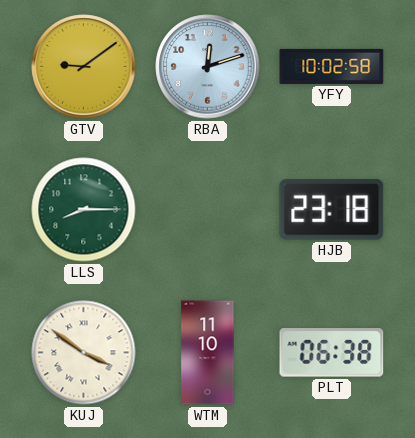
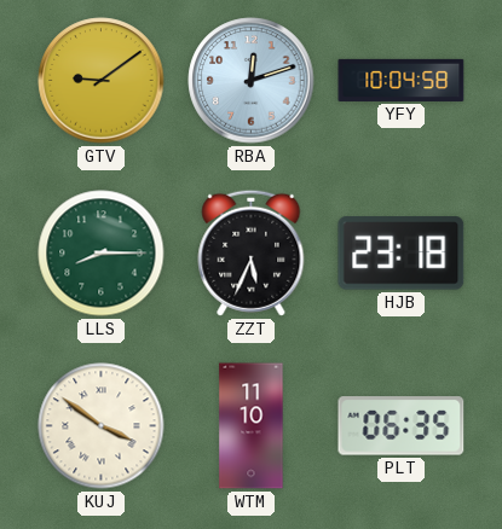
YFY: 10:02 -> 10:04
ZZT: none -> 5:34
PLT: 06:38 -> 06:35
